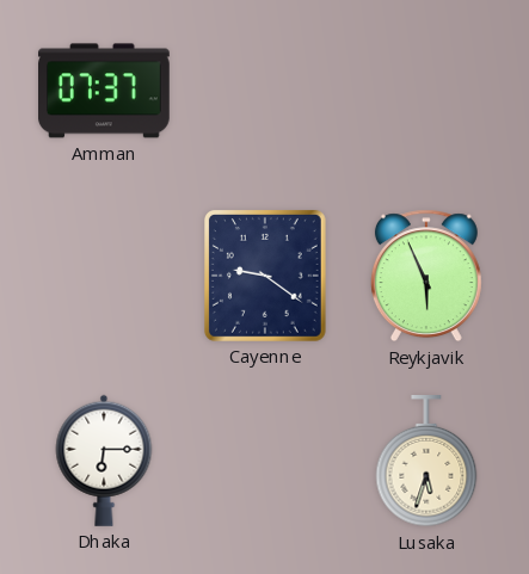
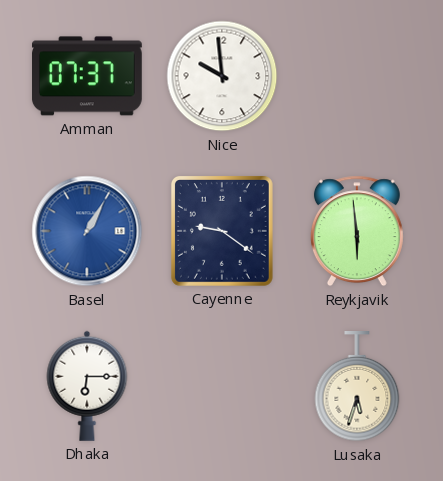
Nice: none -> 9:59
Basel: none -> 1:05
Reykjavik: 5:56 -> 5:59
